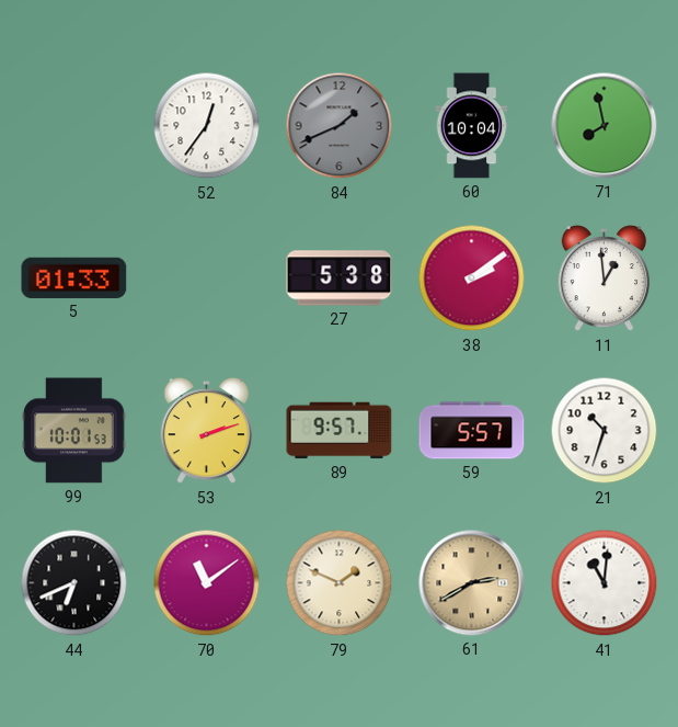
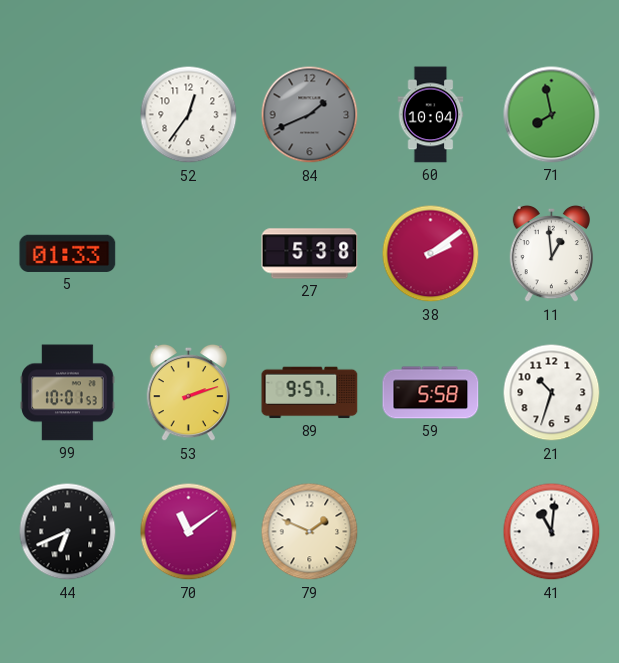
59: 5:57 -> 5:58
61: 2:40 -> none
